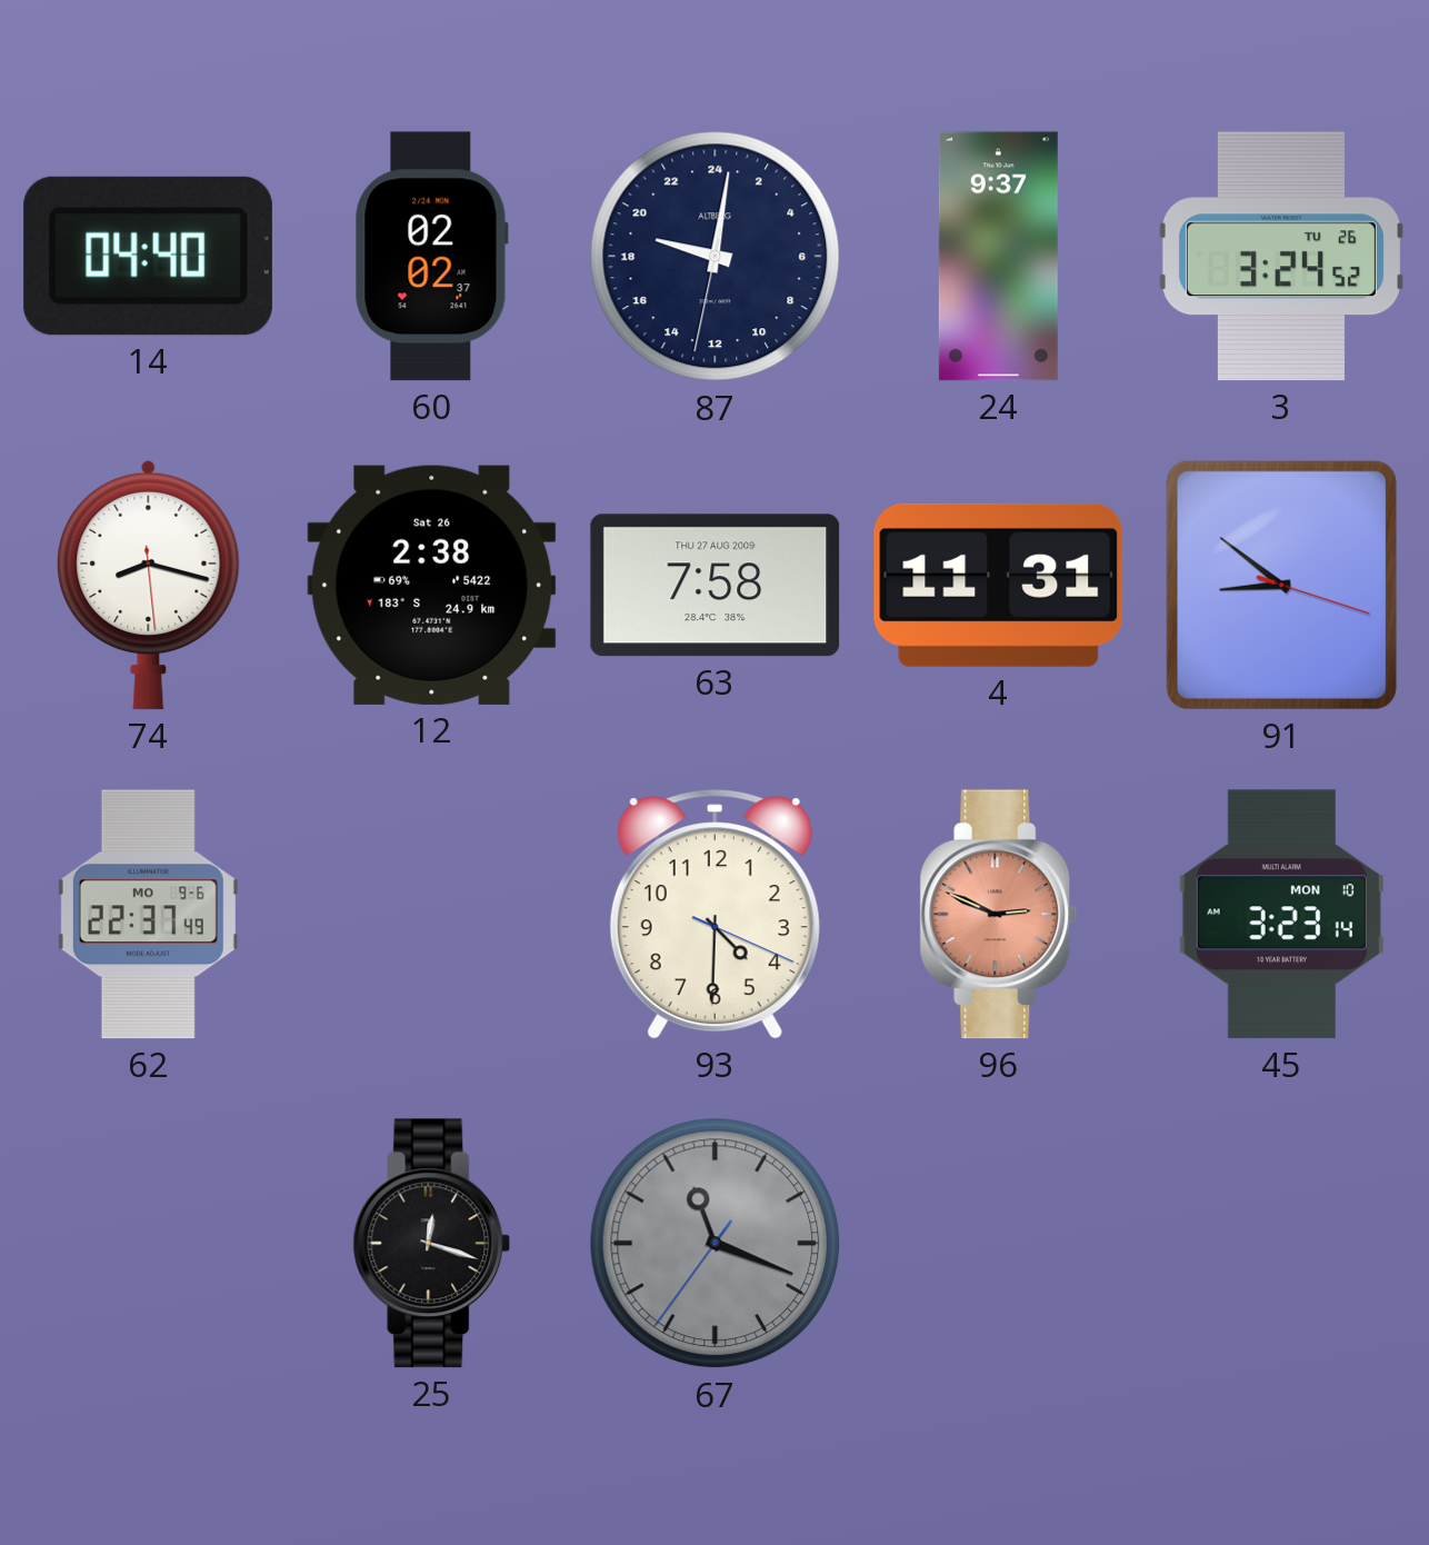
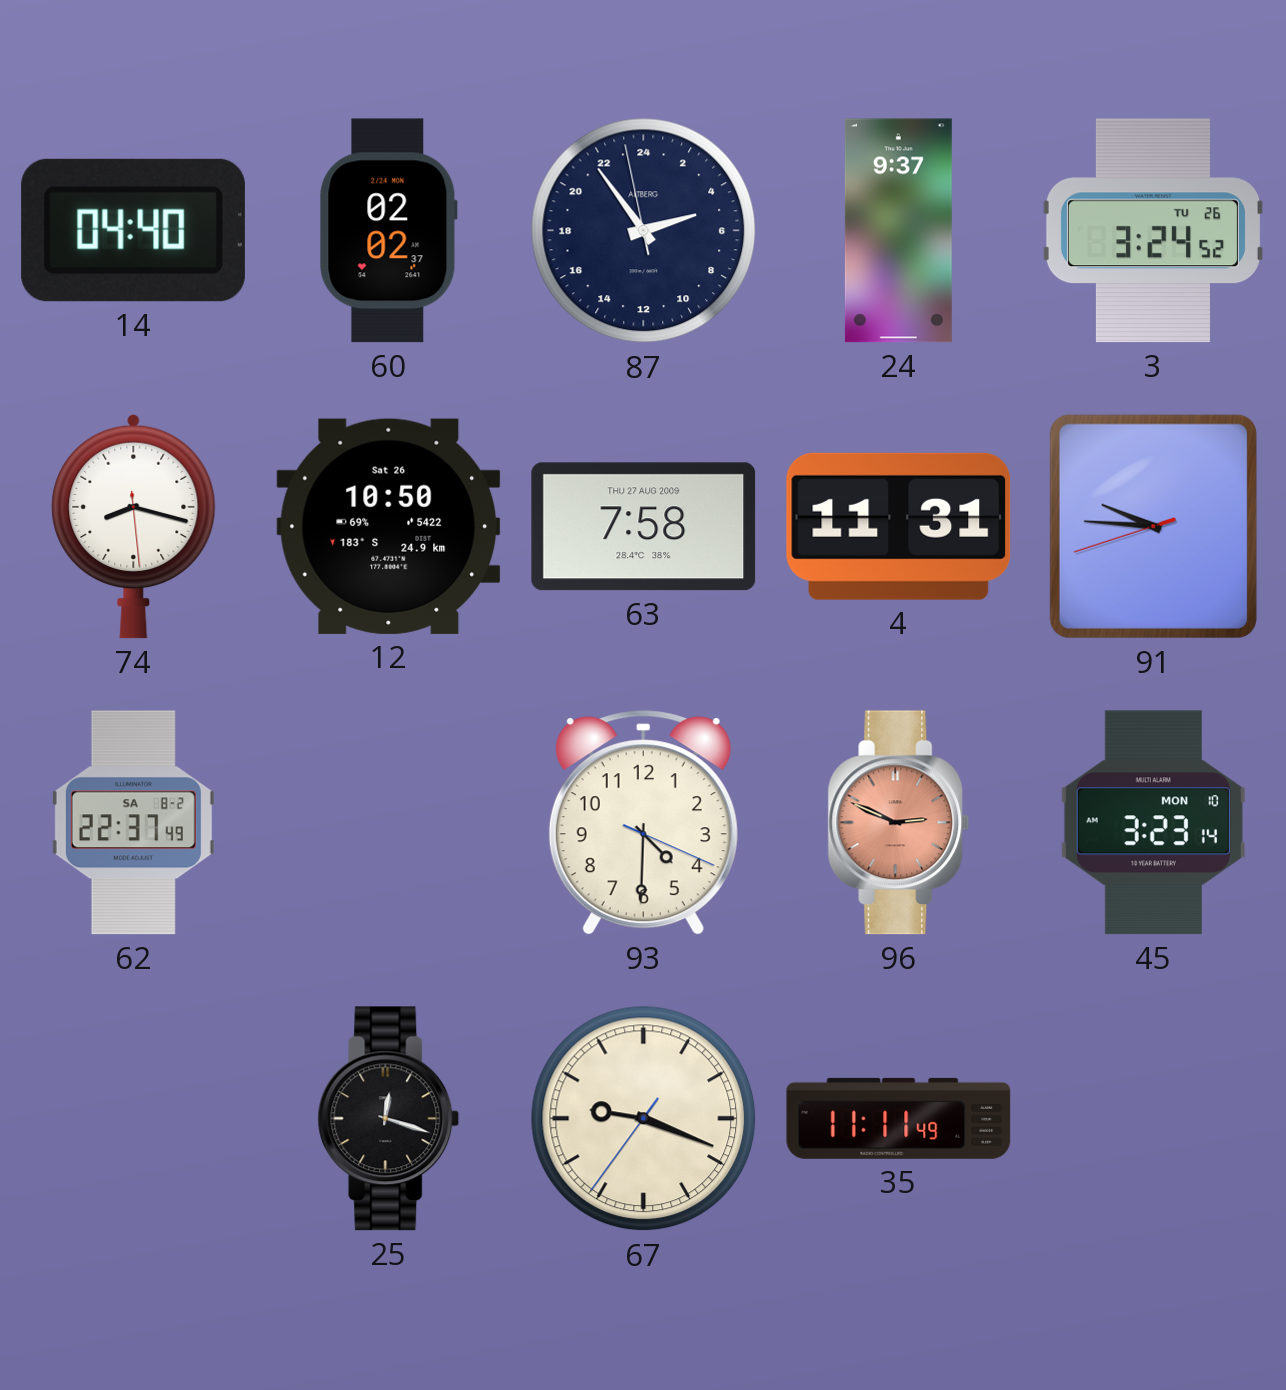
87: 19:01 -> 4:53
12: 2:38 -> 10:50
91: 8:51 -> 9:45
62 date: MO 9-6 -> SA 8-2
67: 11:18 -> 9:18
67 dial: grey -> cream
35: none -> 11:11
